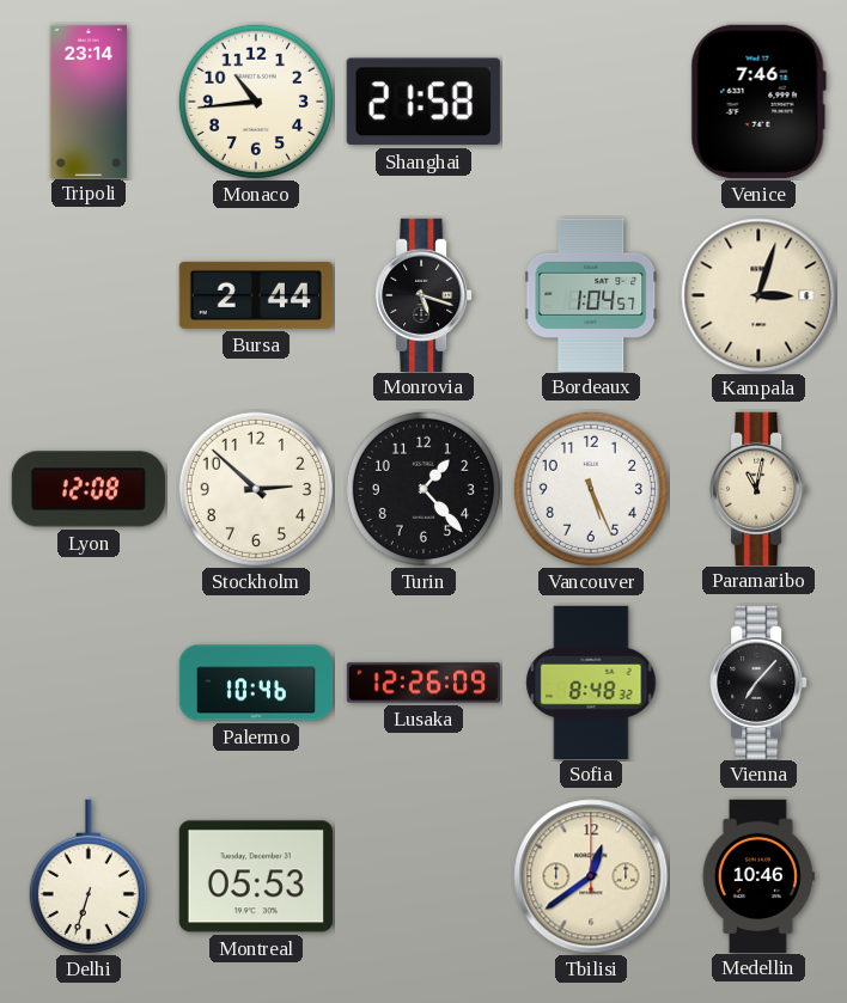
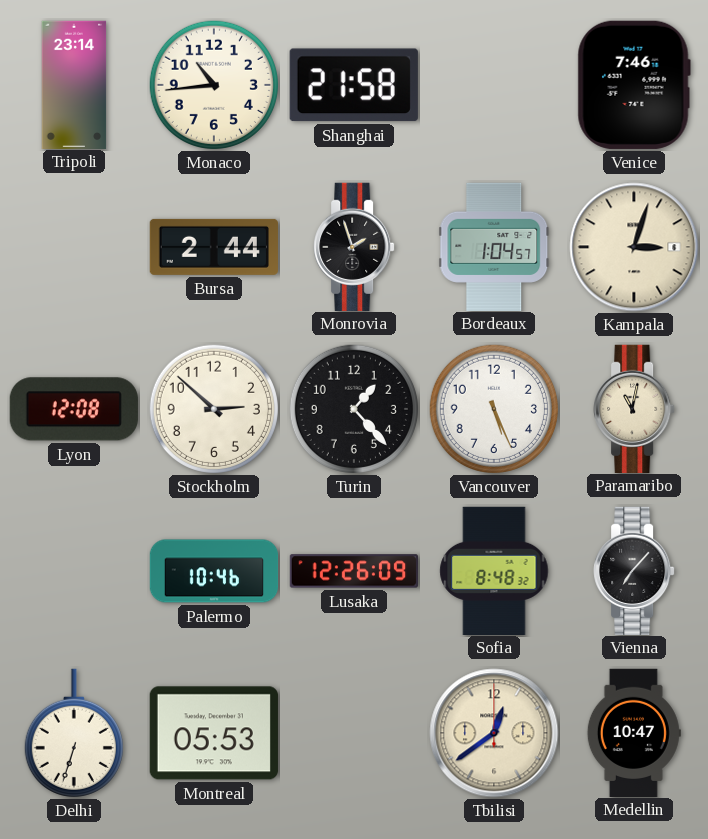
Monrovia: 5:18 -> 1:57
Medellin: 10:46 -> 10:47
